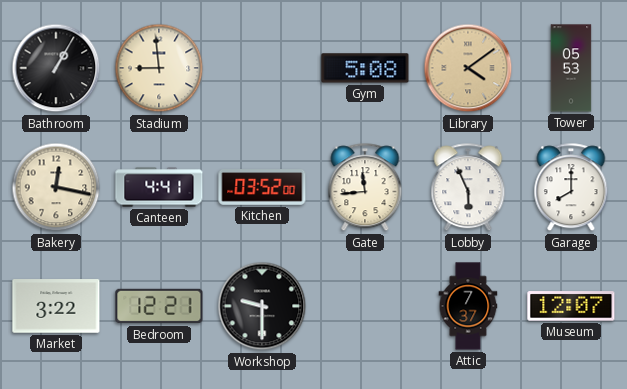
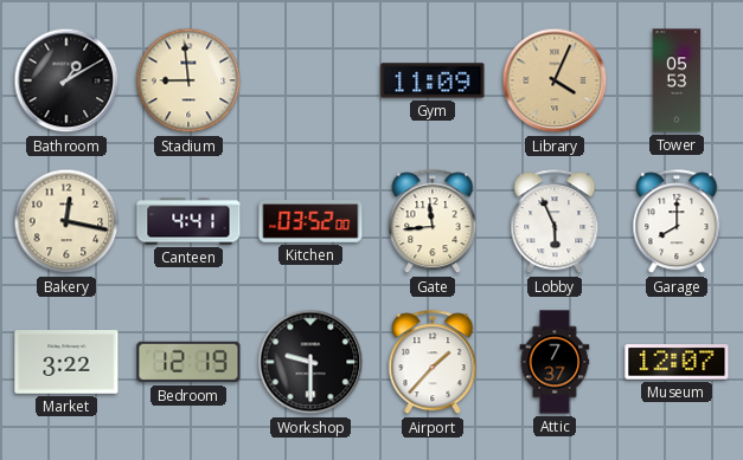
Bathroom: 1:05 -> 1:10
Gym: 5:08 -> 11:09
Library: 4:09 -> 4:04
Bedroom: 12:21 -> 12:19
Airport: none -> 1:37
